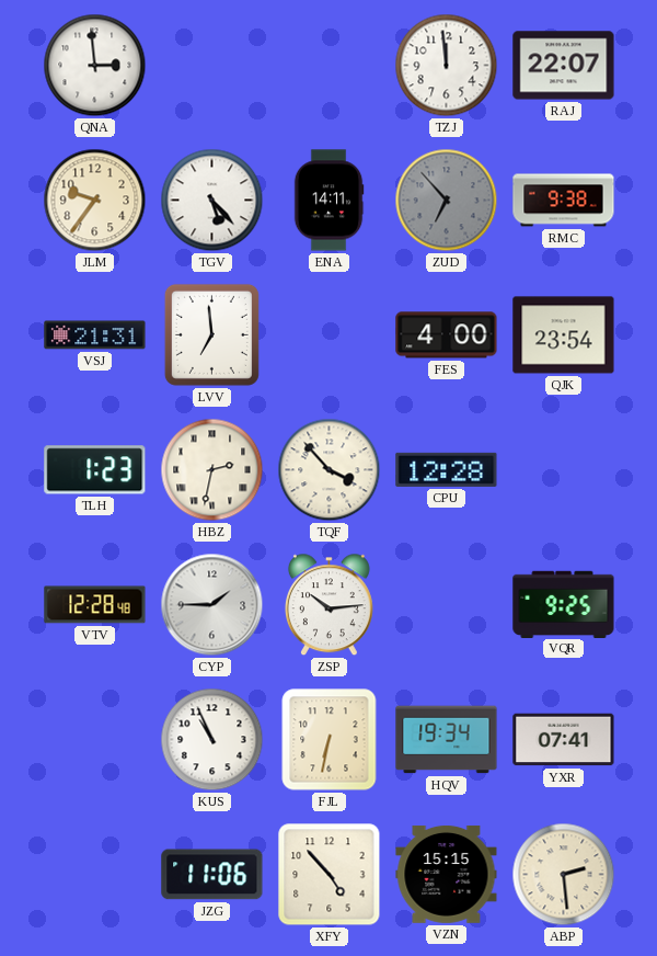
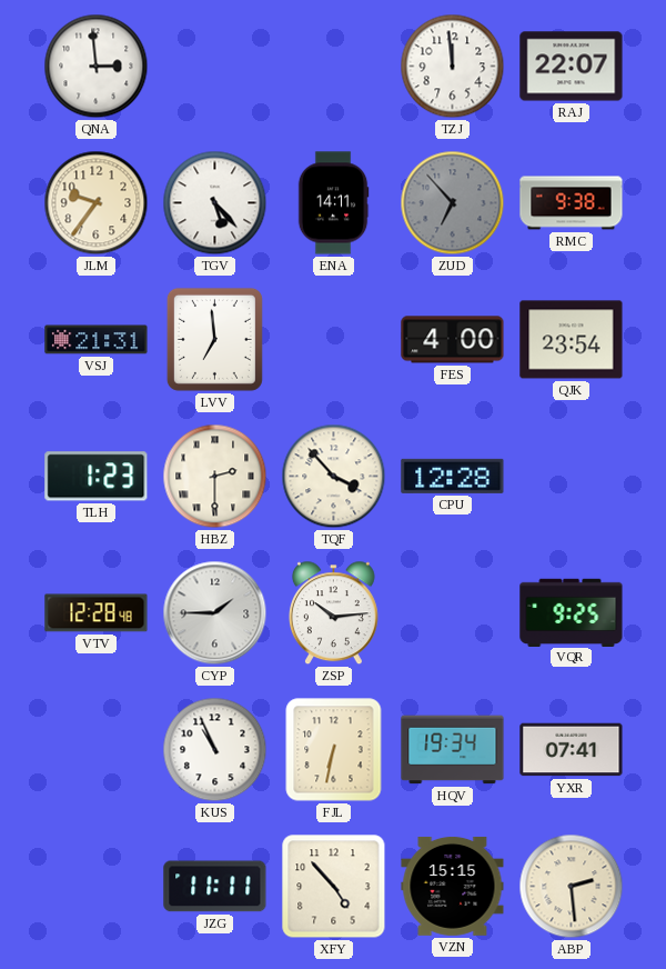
HBZ: 2:32 -> 2:30
JZG: 11:06 -> 11:11
